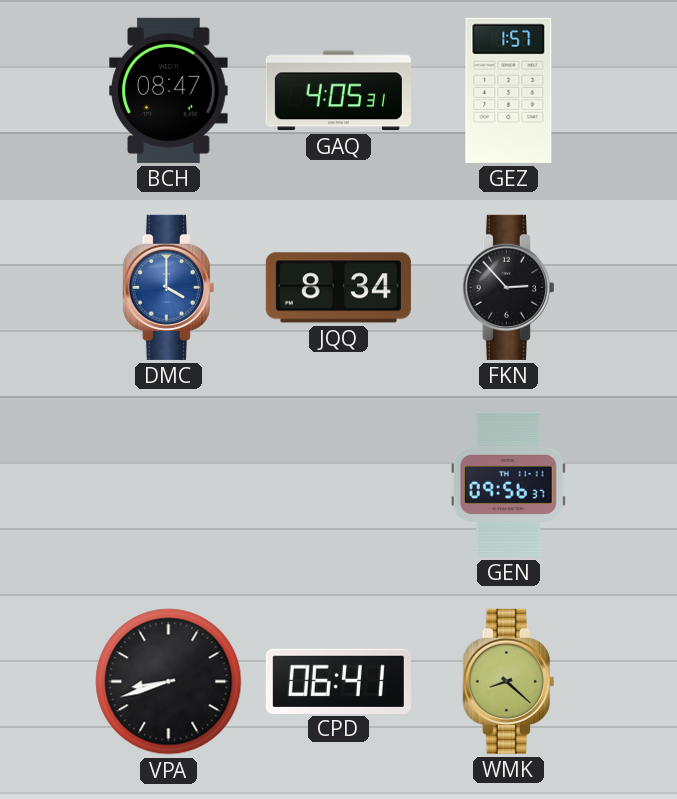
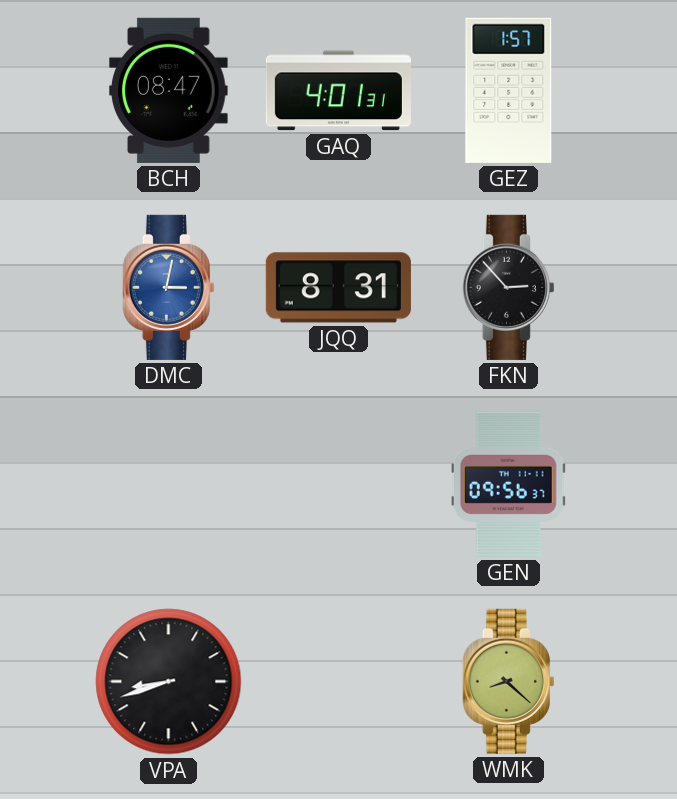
GAQ: 4:05 -> 4:01
DMC: 4:00 -> 3:02
JQQ: 8:34 -> 8:31
CPD: 06:41 -> none
